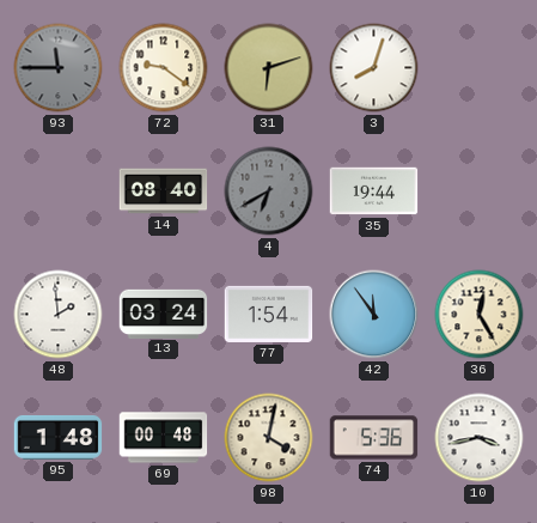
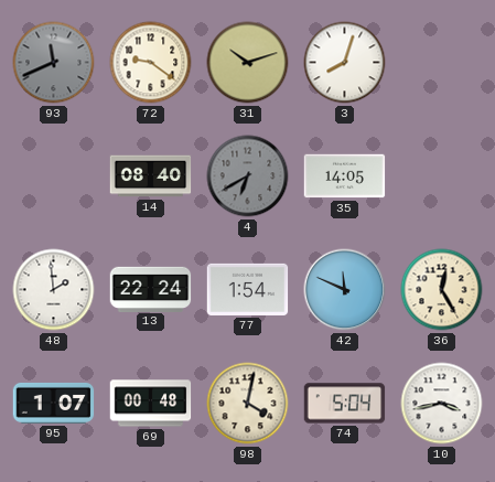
93: 11:45 -> 11:41
31: 6:12 -> 10:12
35: 19:44 -> 14:05
13: 03:24 -> 22:24
42: 11:54 -> 11:49
95: 1:48 -> 1:07
74: 5:36 -> 5:04
